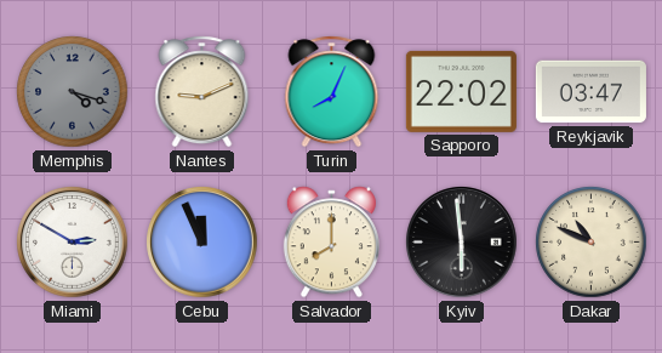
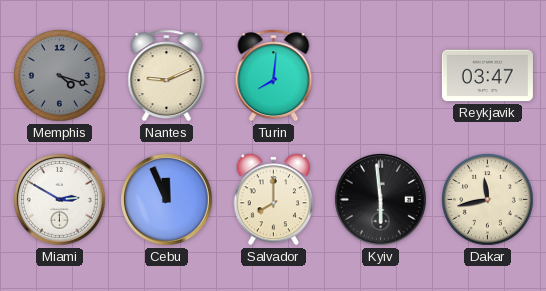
Turin: 8:04 -> 8:01
Sapporo: 22:02 -> none
Dakar: 10:49 -> 11:43
